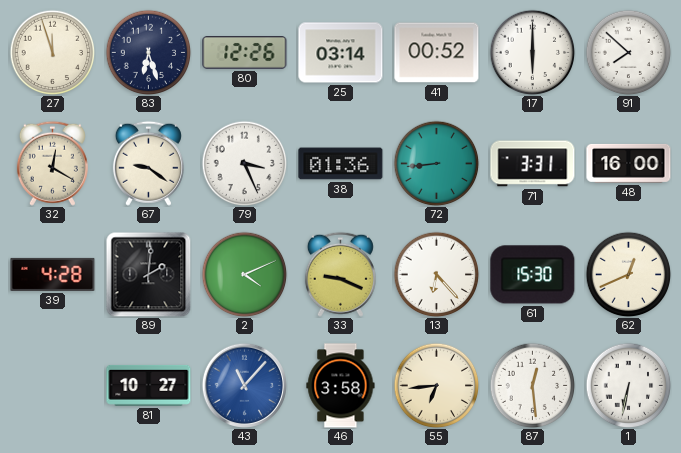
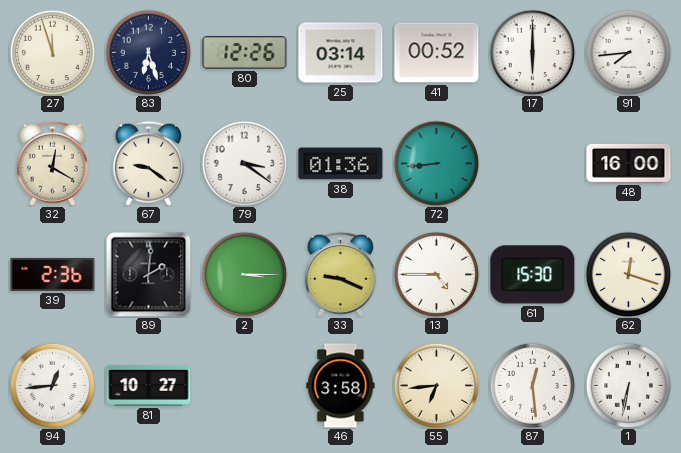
91: 7:52 -> 7:44
79: 3:26 -> 3:21
71: 3:31 -> none
39: 4:28 -> 2:36
2: 4:11 -> 3:15
13: 6:23 -> 4:45
62: 12:41 -> 12:18
94: none -> 12:44
43: 11:07 -> none
